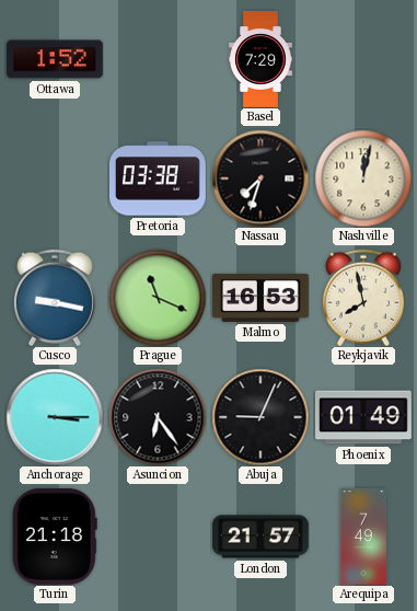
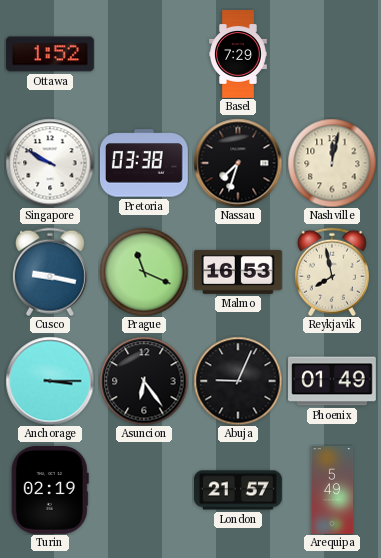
Singapore: none -> 9:50
Turin: 21:18 -> 02:19
Arequipa: 7:49 -> 5:49
